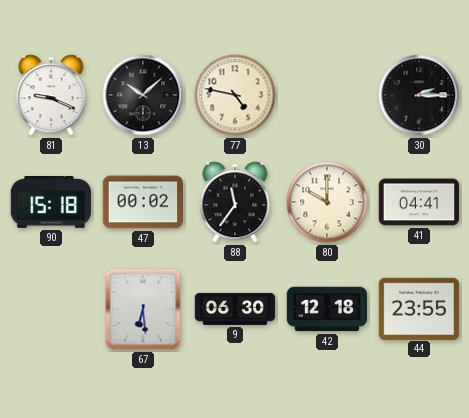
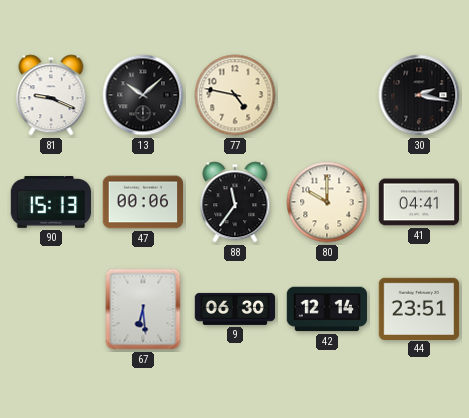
30: 2:15 -> 2:17
90: 15:18 -> 15:13
47: 00:02 -> 00:06
42: 12:18 -> 12:14
44: 23:55 -> 23:51
